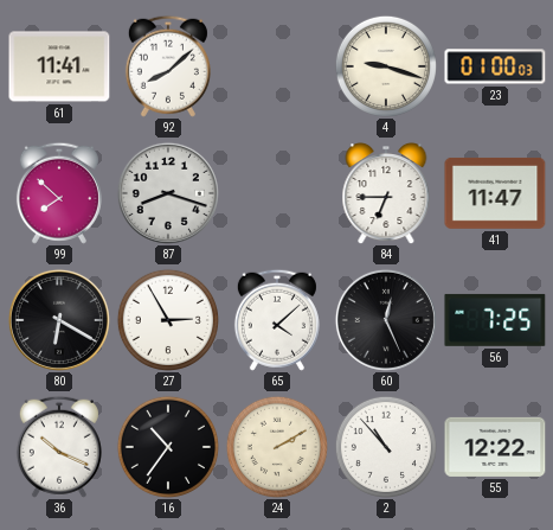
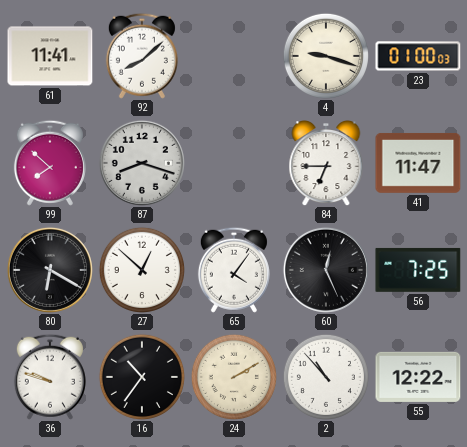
27: 2:55 -> 12:52
65: 4:08 -> 4:06
36: 10:19 -> 9:48
